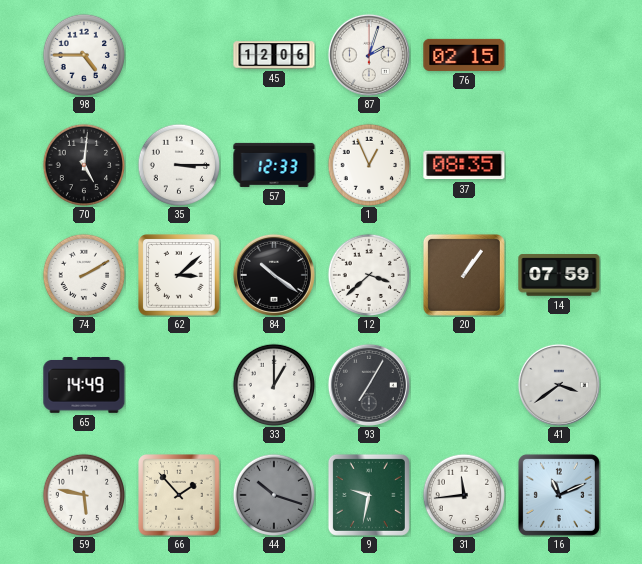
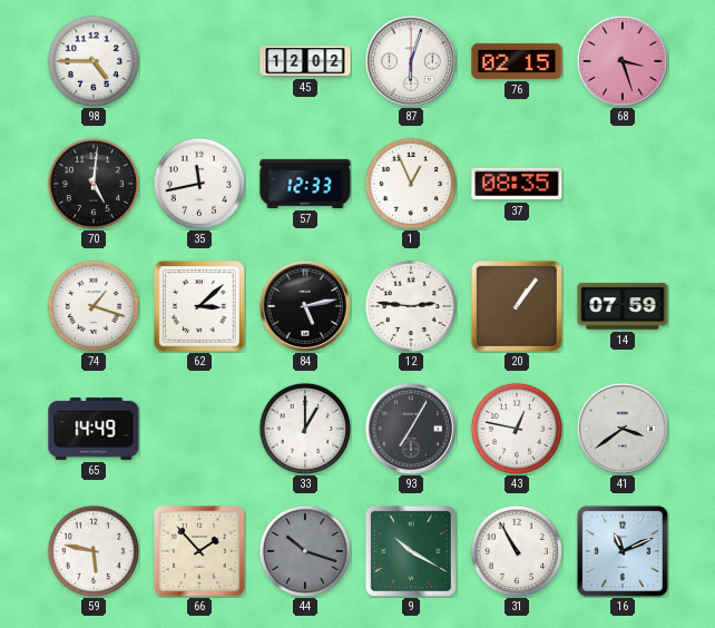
45: 12:06 -> 12:02
87: 2:03 -> 6:03
68: none -> 3:27
35: 3:15 -> 11:43
74: 2:10 -> 1:18
84: 10:21 -> 5:13
12: 3:38 -> 2:46
43: none -> 12:47
9: 9:32 -> 10:20
31: 11:44 -> 10:55
